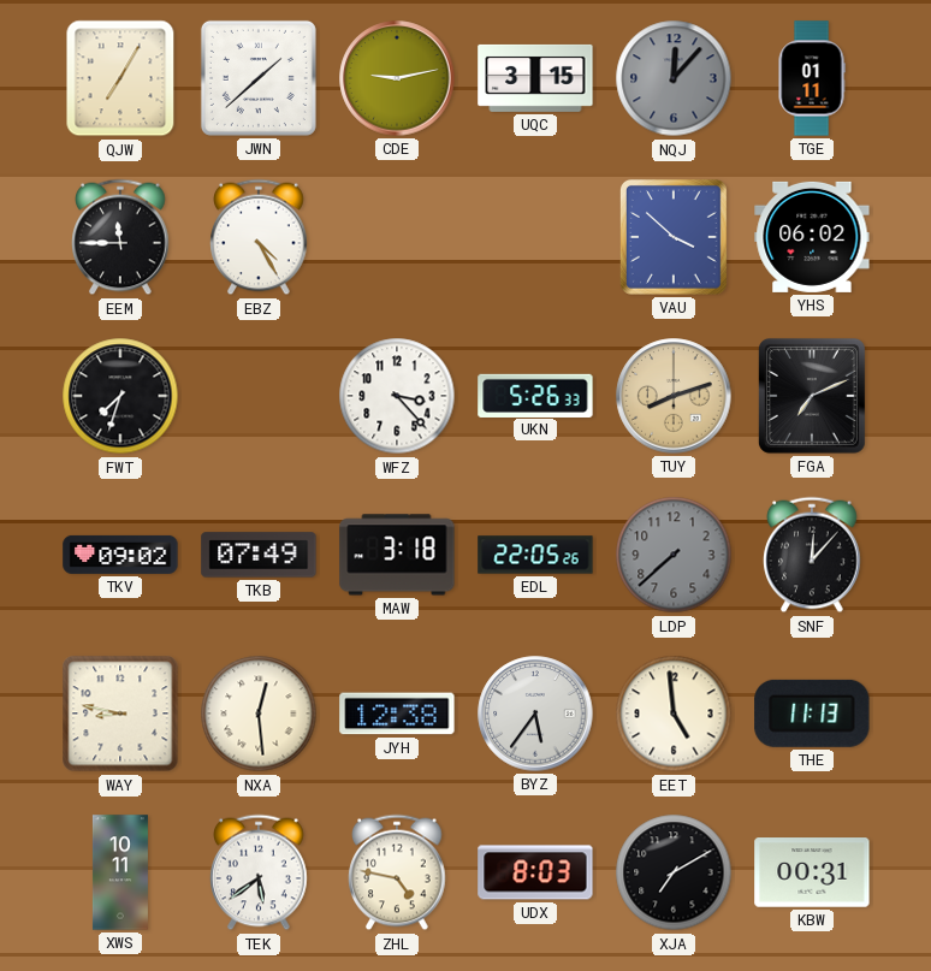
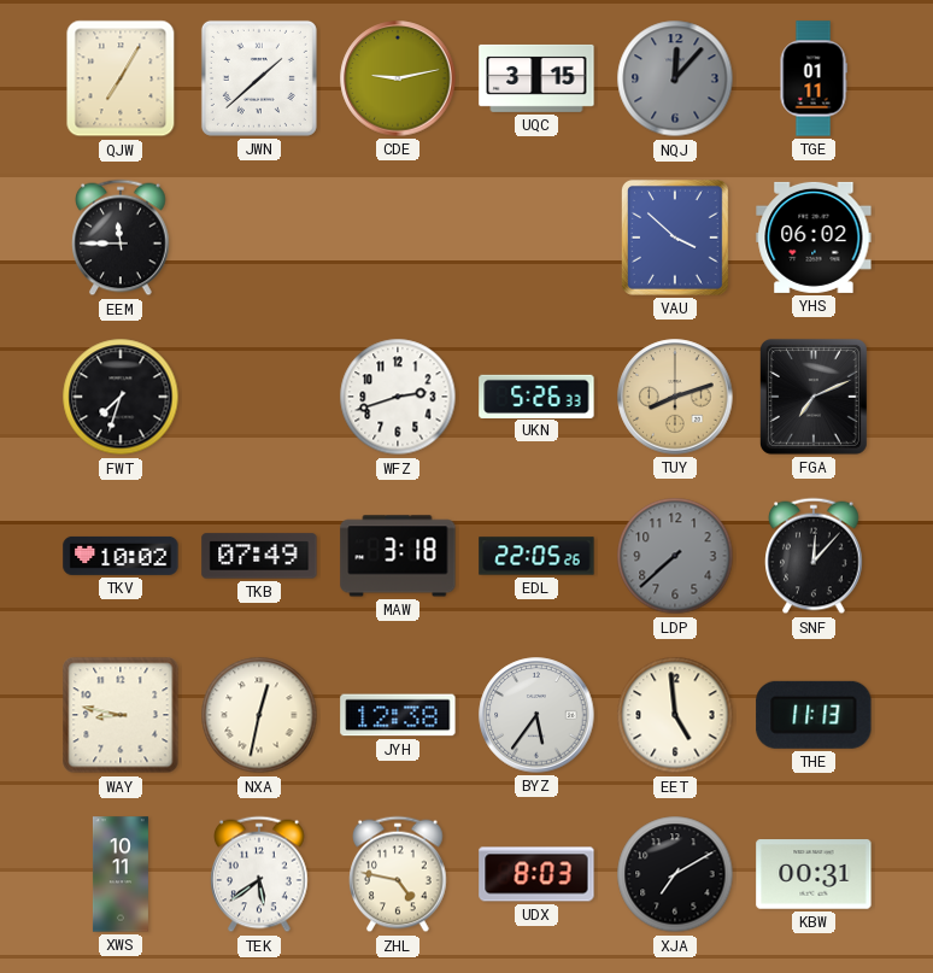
EBZ: 4:25 -> none
WFZ: 3:23 -> 2:42
TKV: 09:02 -> 10:02
NXA: 12:29 -> 12:32
